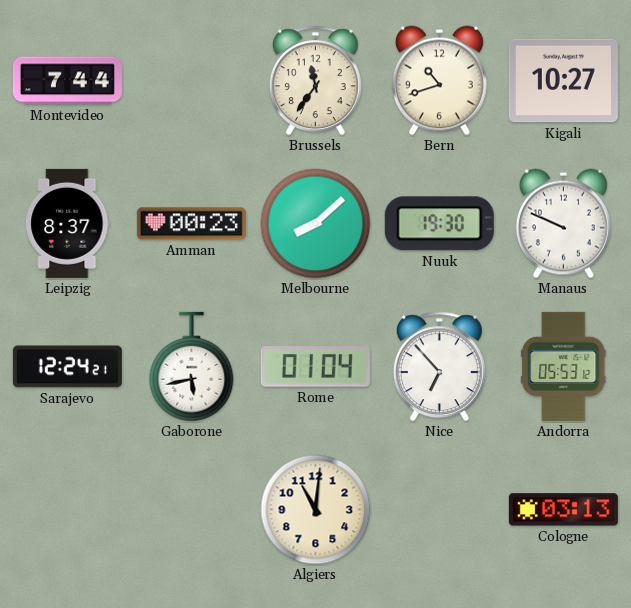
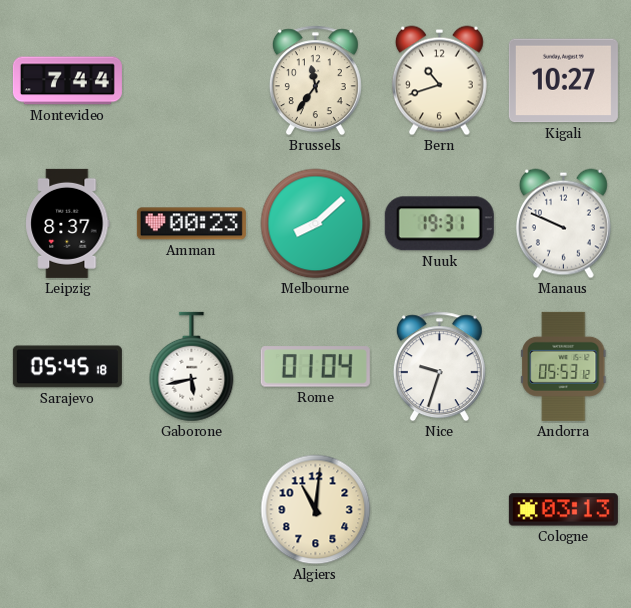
Nuuk: 19:30 -> 19:31
Sarajevo: 12:24 -> 05:45
Nice: 6:53 -> 9:33
